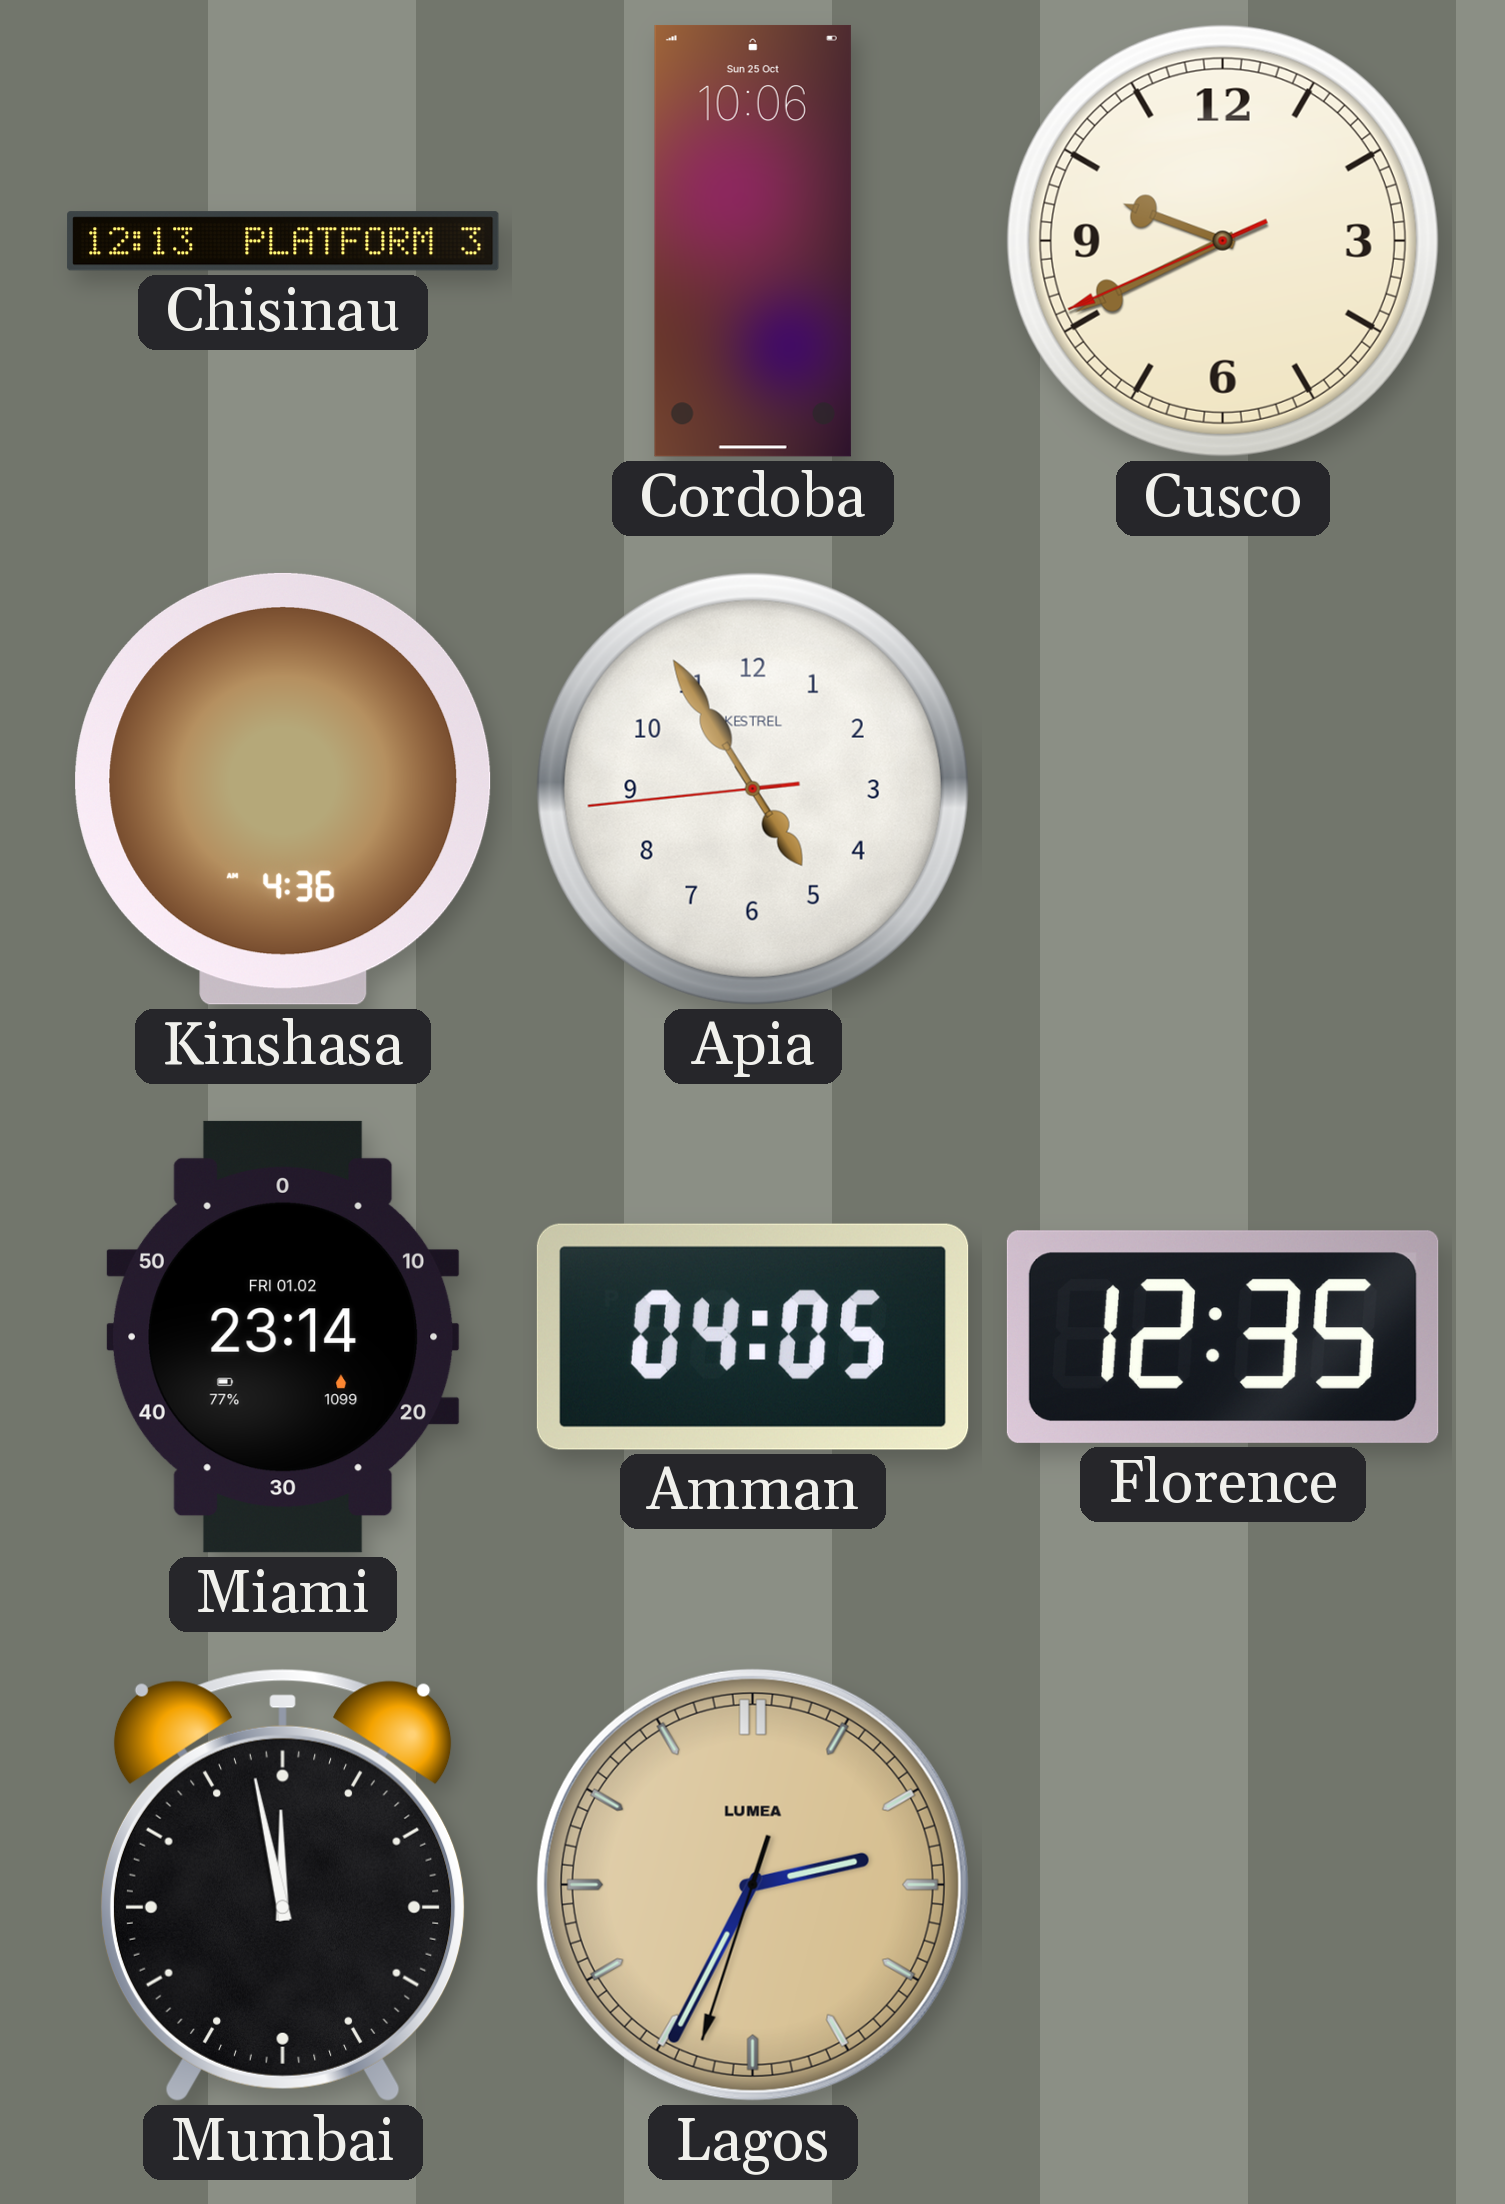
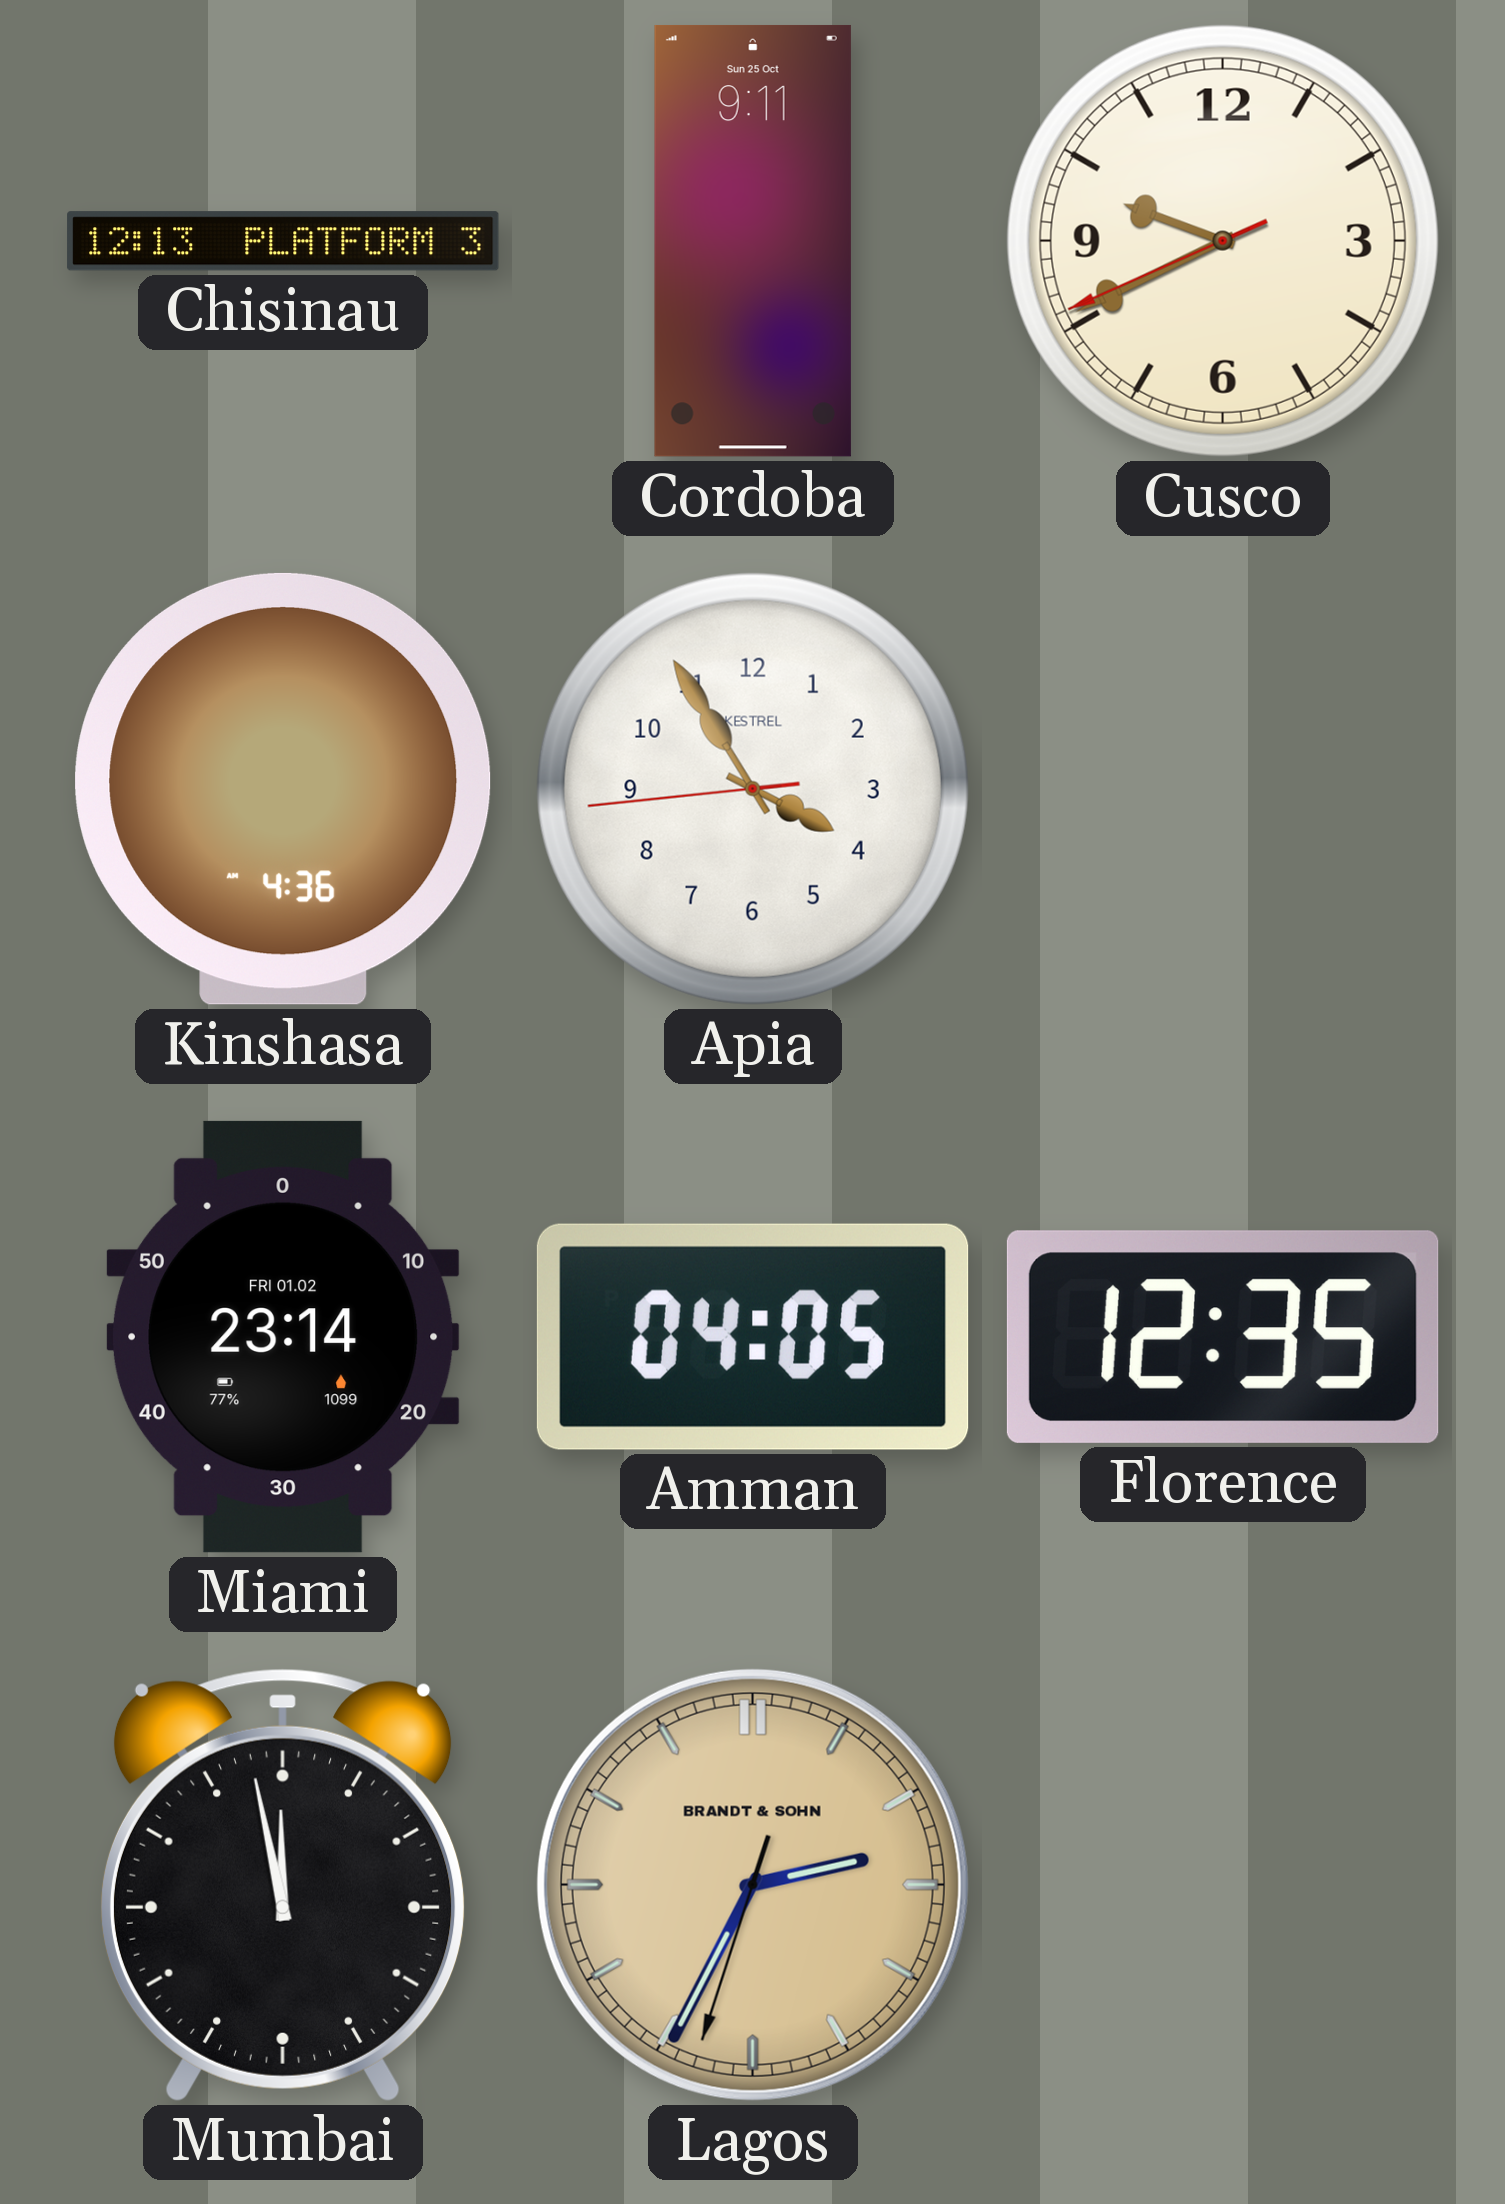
Cordoba: 10:06 -> 9:11
Apia: 4:54 -> 3:54
Lagos brand: LUMEA -> BRANDT & SOHN
